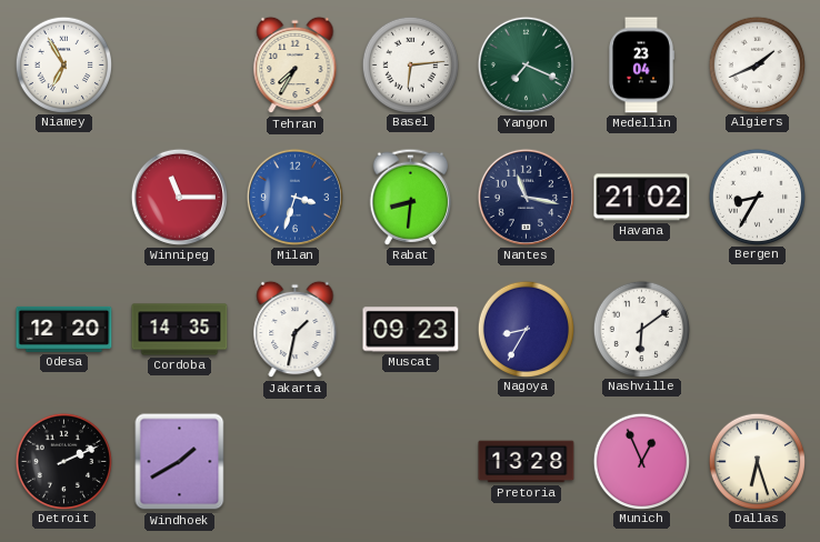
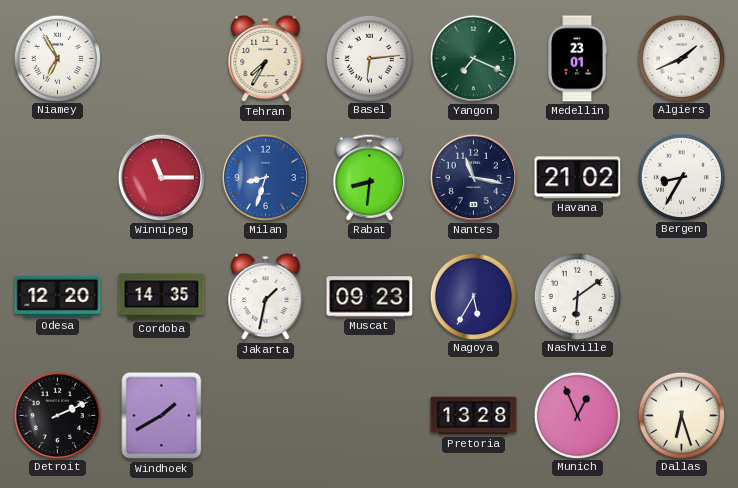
Medellin: 23:04 -> 23:01
Milan: 3:33 -> 8:33
Nagoya: 8:35 -> 5:35
